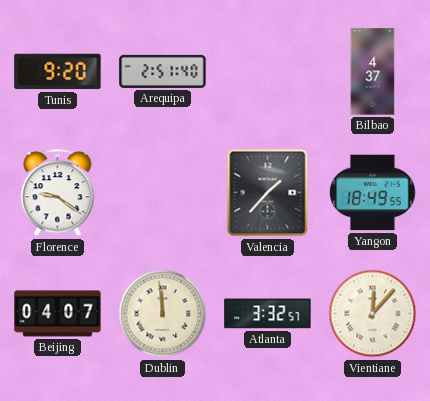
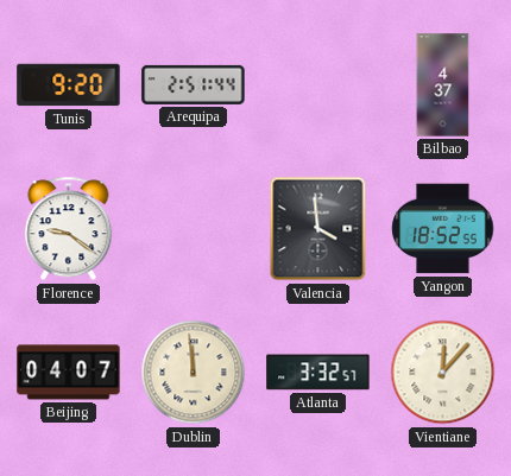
Arequipa: 2:51:40 -> 2:51:44
Valencia: 1:37 -> 3:59
Yangon: 18:49 -> 18:52
